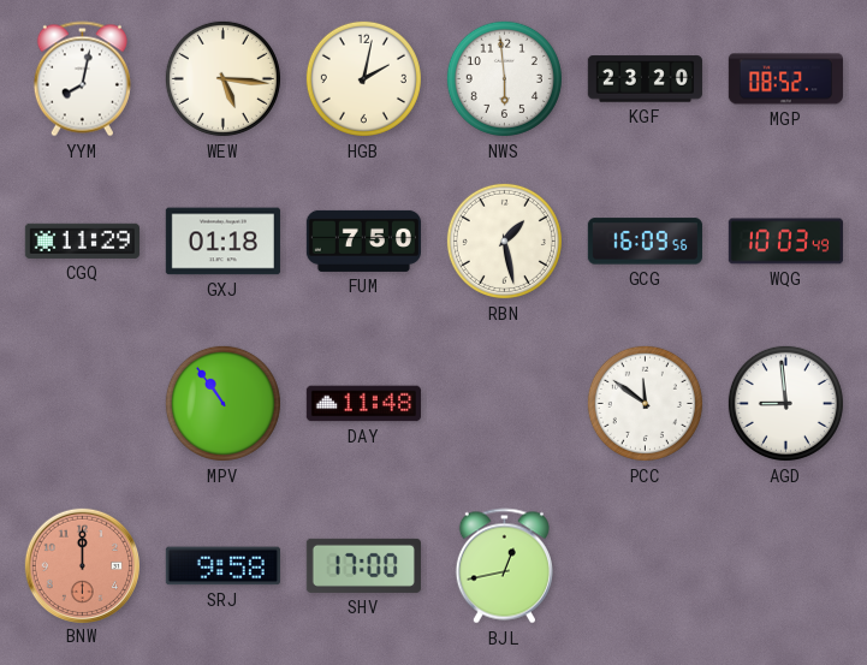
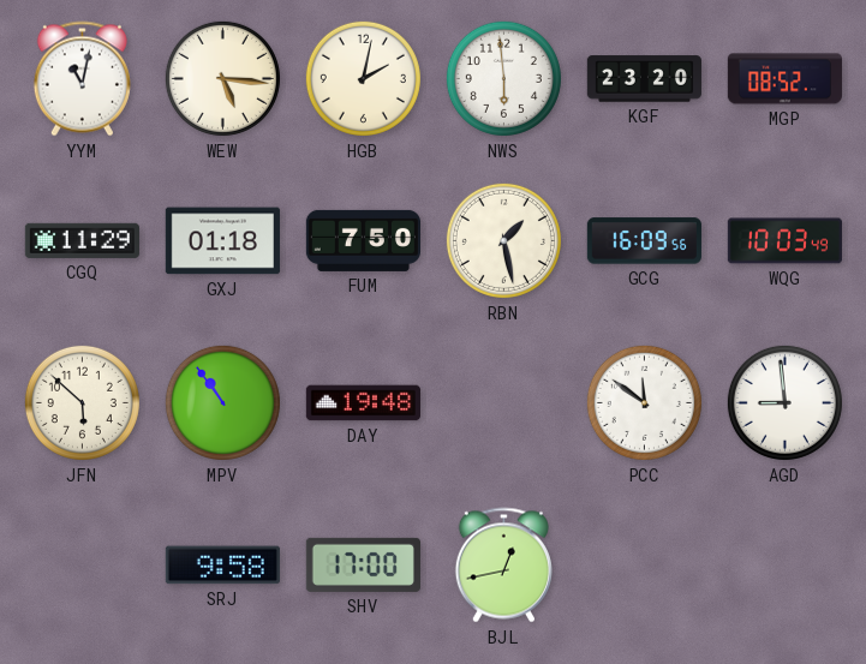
YYM: 8:02 -> 11:02
JFN: none -> 5:52
DAY: 11:48 -> 19:48
BNW: 12:00 -> none
